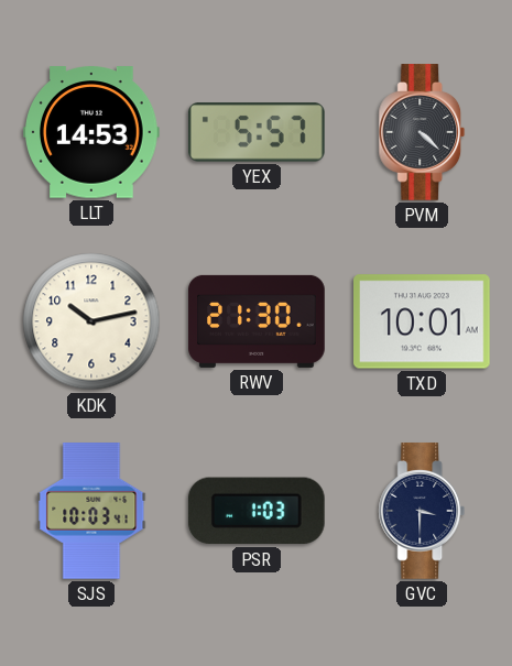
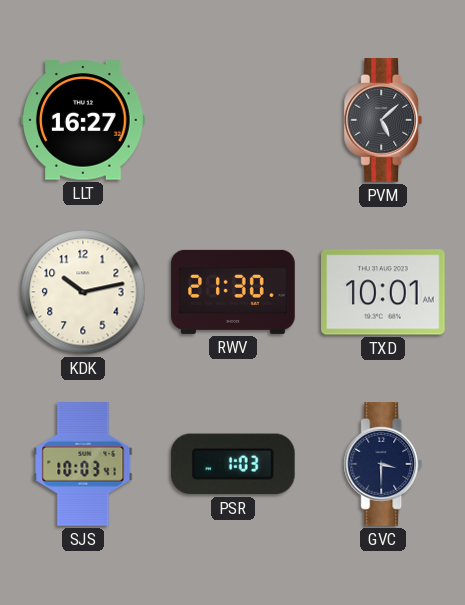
LLT: 14:53 -> 16:27
YEX: 5:57 -> none
PVM: 4:22 -> 5:08
